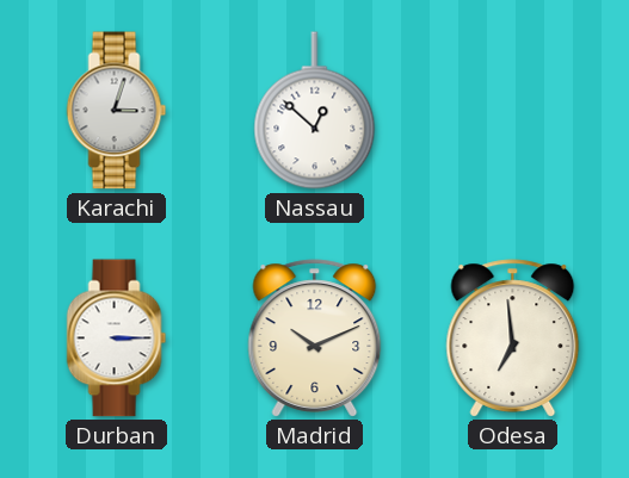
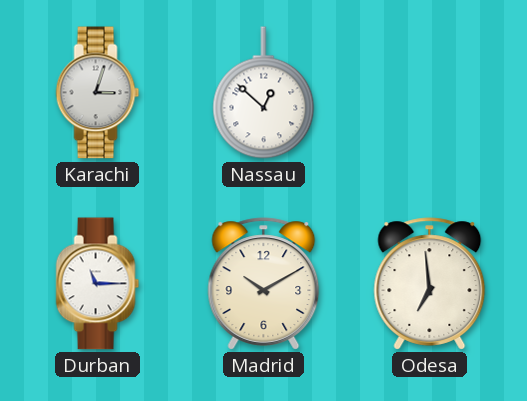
Durban: 3:15 -> 11:15
Madrid: 10:11 -> 10:10
